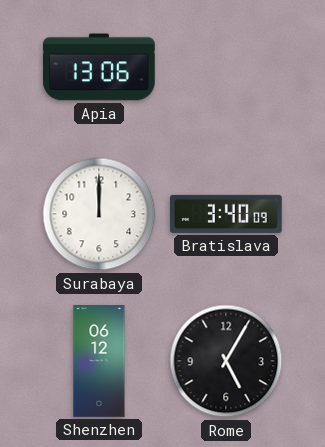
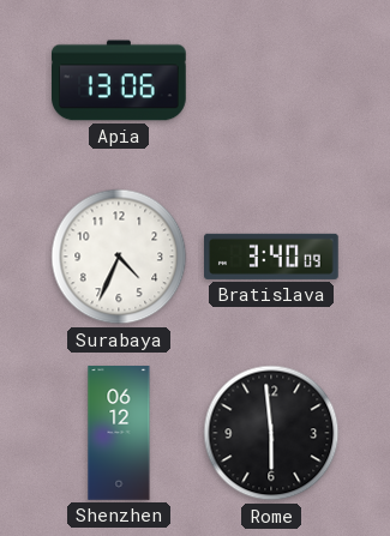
Surabaya: 12:00 -> 4:34
Rome: 5:05 -> 5:59
